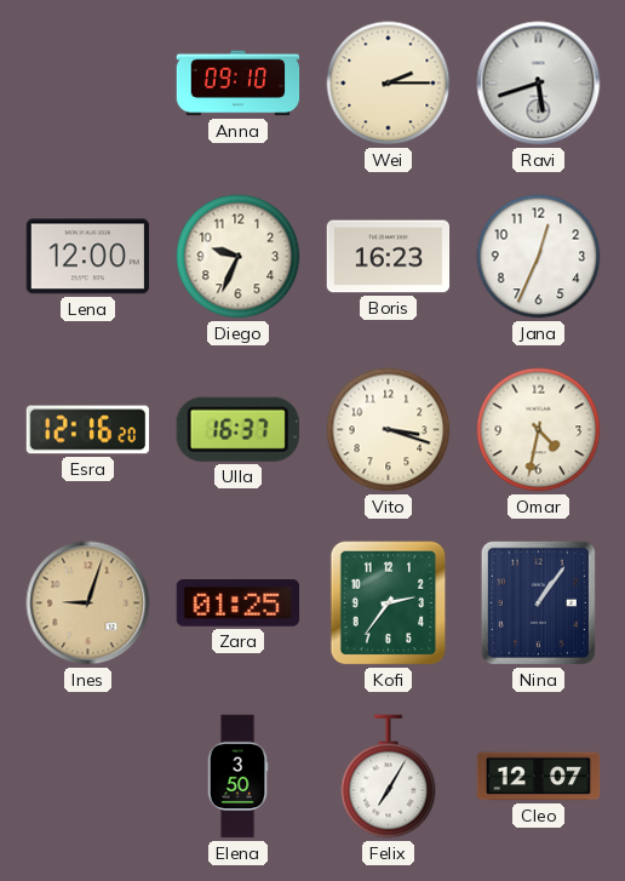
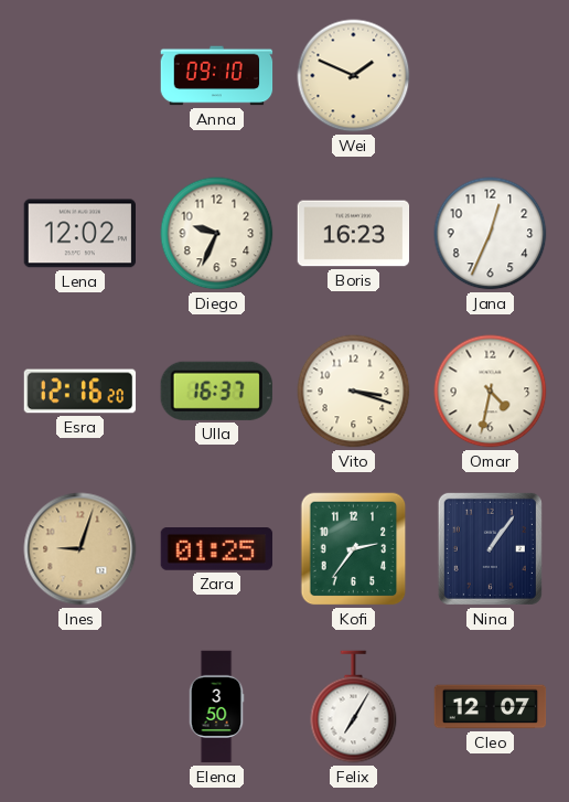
Wei: 2:15 -> 1:49
Ravi: 5:42 -> none
Lena: 12:00 -> 12:02
